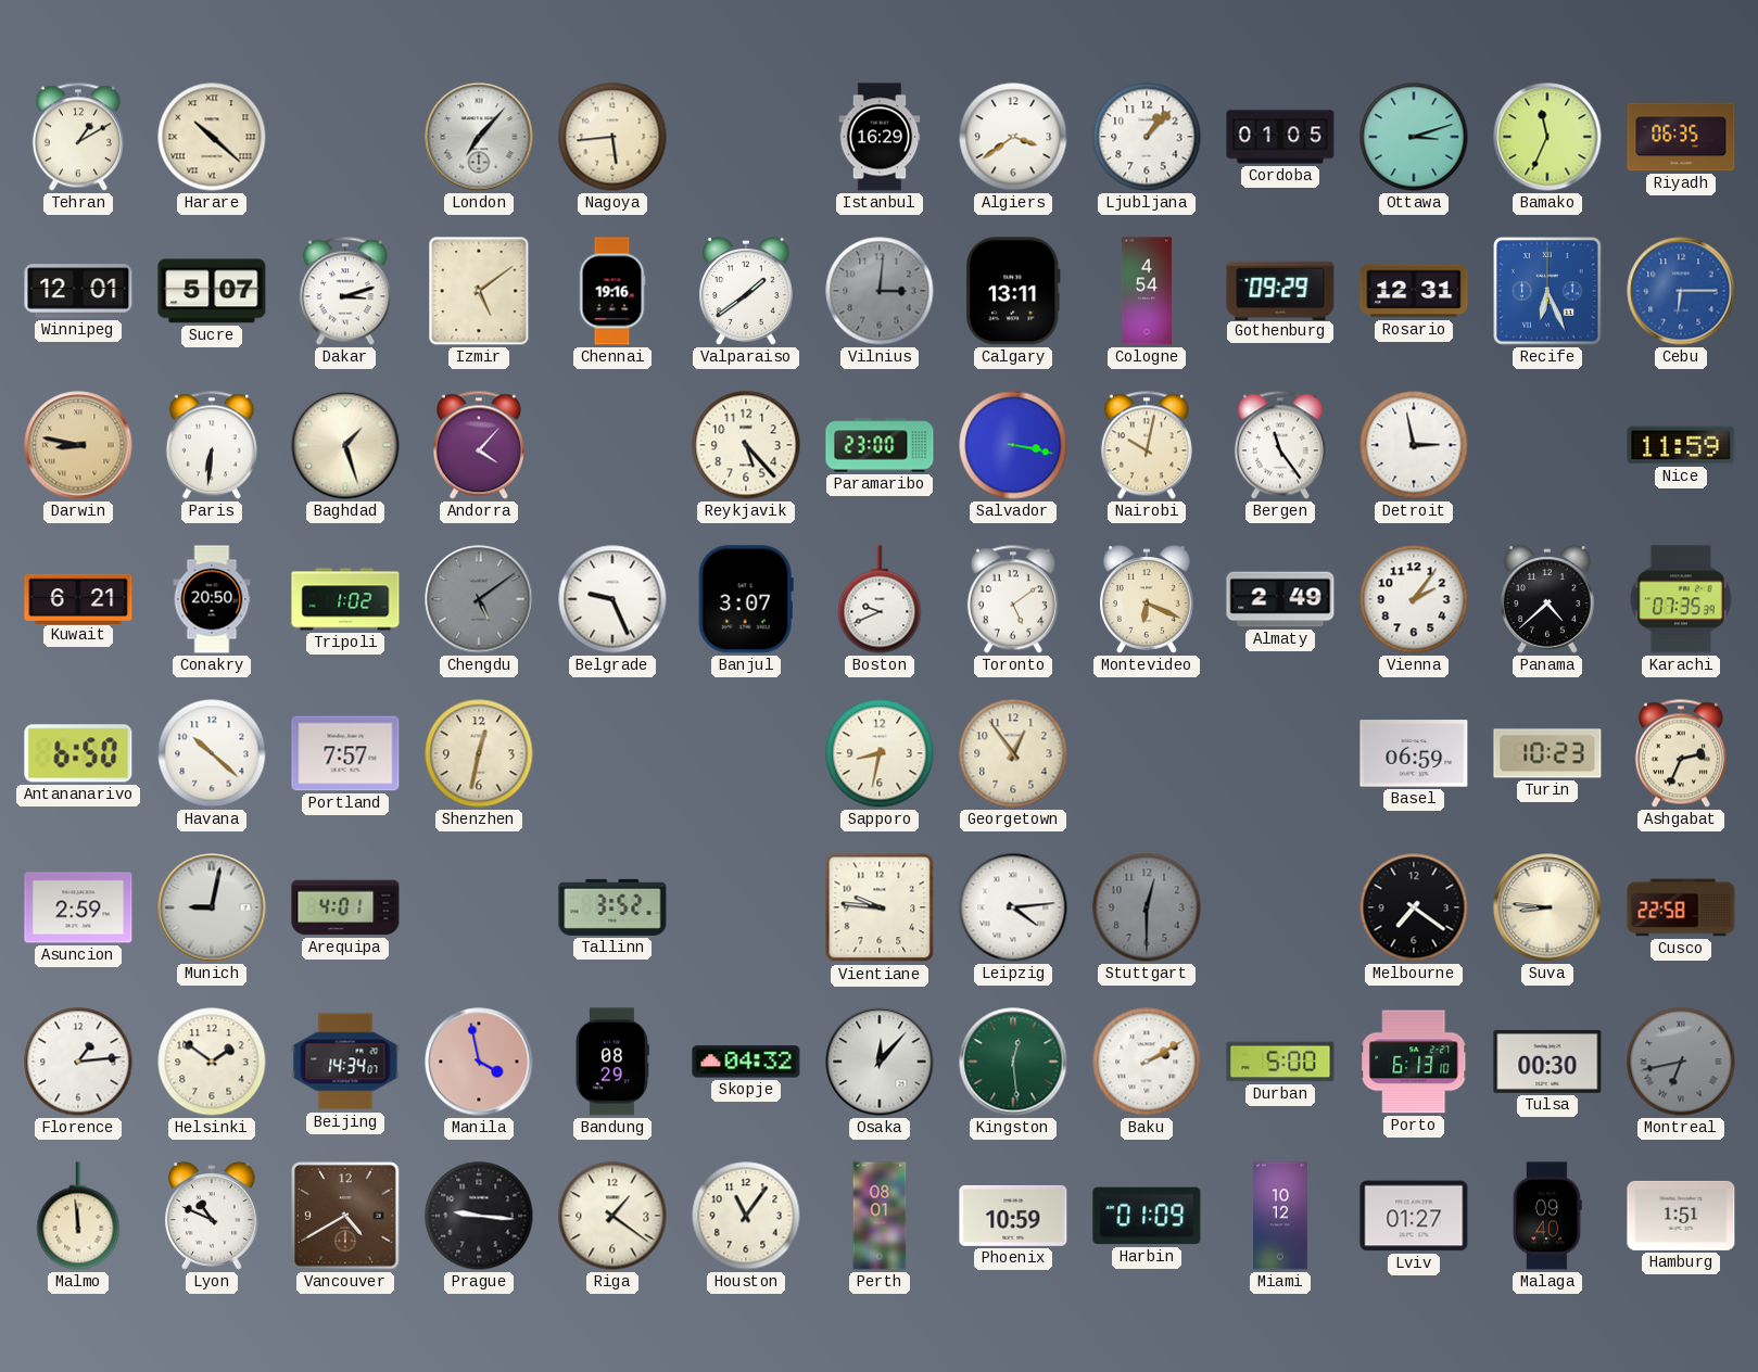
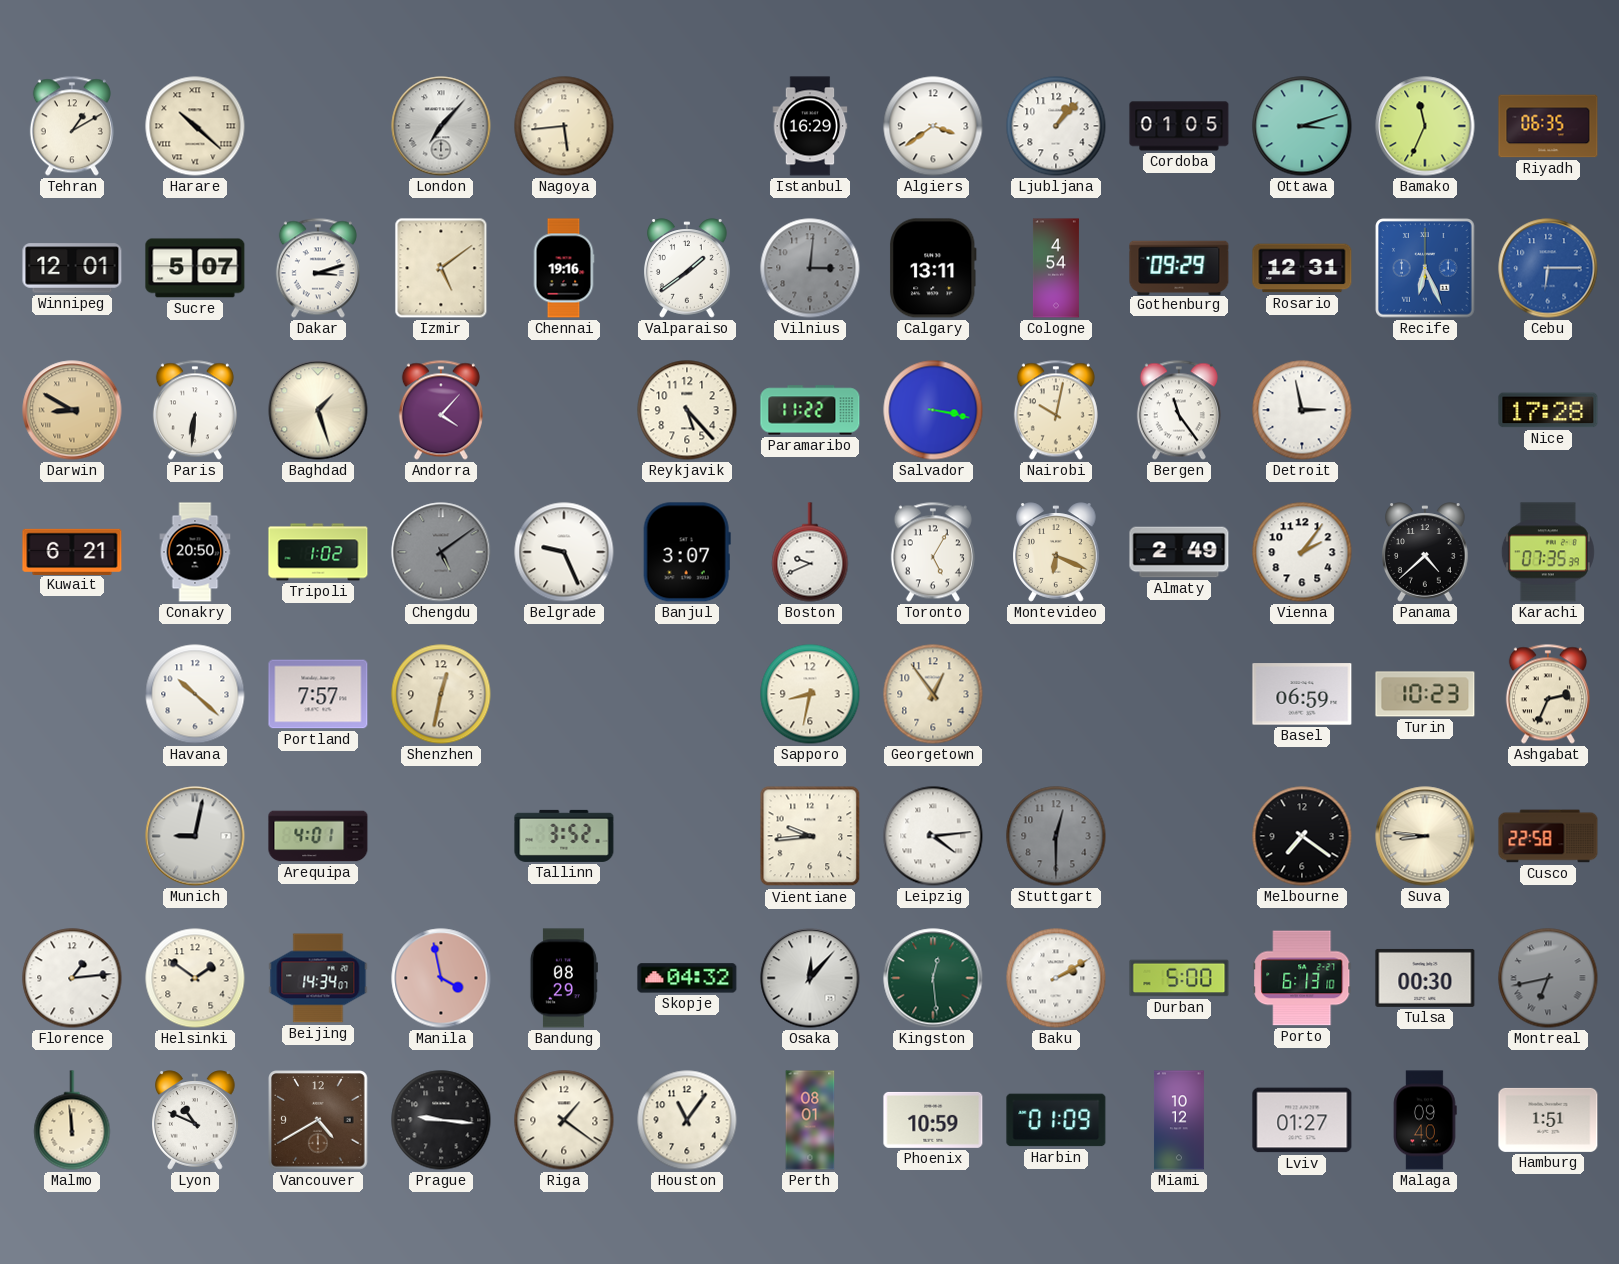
Darwin: 8:47 -> 8:50
Paramaribo: 23:00 -> 11:22
Nice: 11:59 -> 17:28
Toronto: 5:09 -> 5:05
Antananarivo: 6:50 -> none
Asuncion: 2:59 -> none
Vientiane: 9:46 -> 9:44
